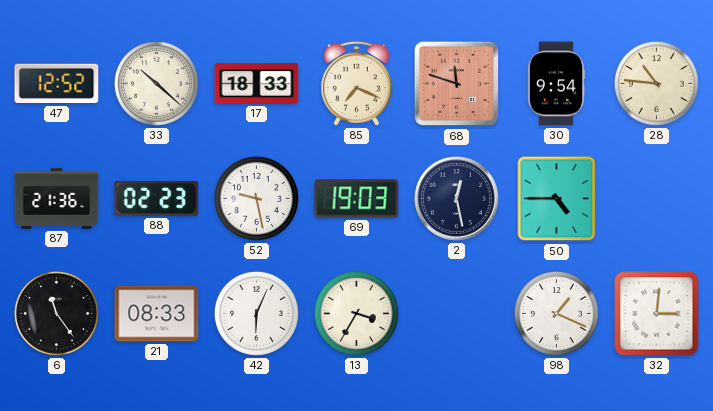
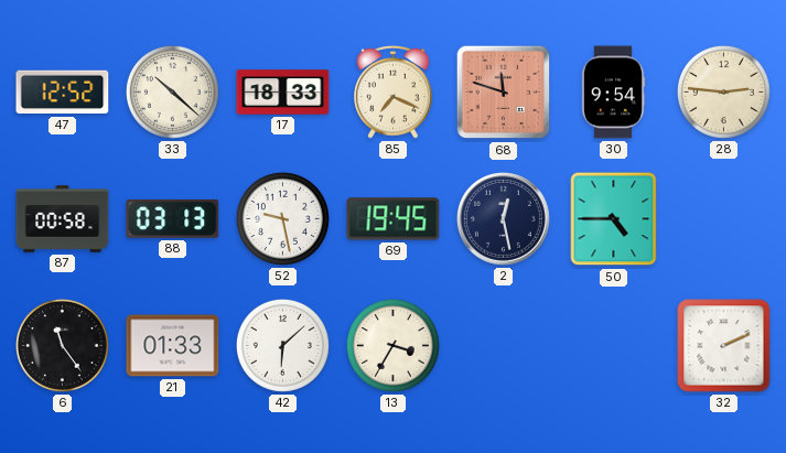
28: 10:46 -> 2:46
87: 21:36 -> 00:58
88: 02:23 -> 03:13
69: 19:03 -> 19:45
21: 08:33 -> 01:33
42: 6:04 -> 6:08
98: 1:19 -> none
32: 3:01 -> 2:11
